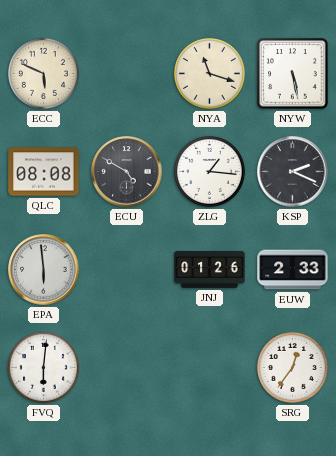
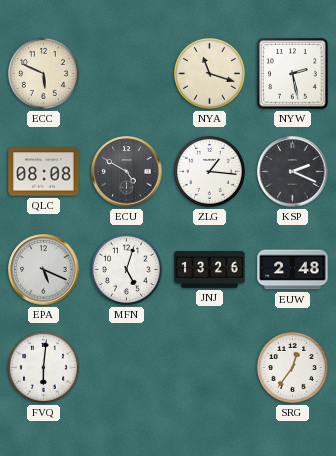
NYW: 5:28 -> 2:28
EPA: 5:59 -> 5:19
MFN: none -> 5:03
JNJ: 01:26 -> 13:26
EUW: 2:33 -> 2:48
